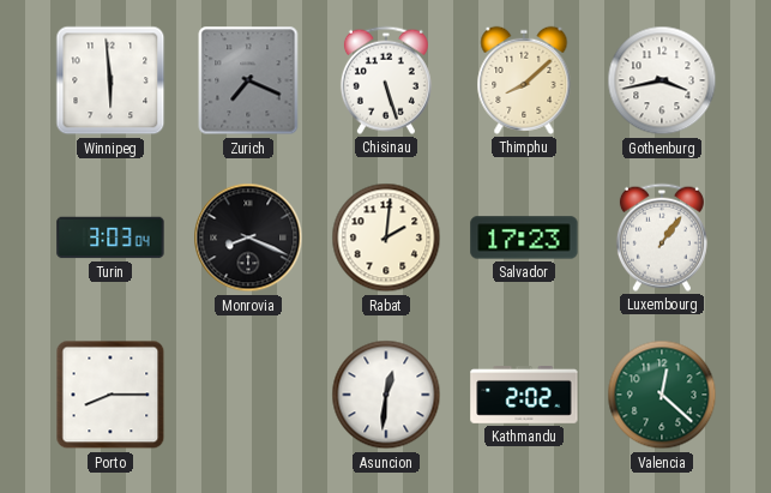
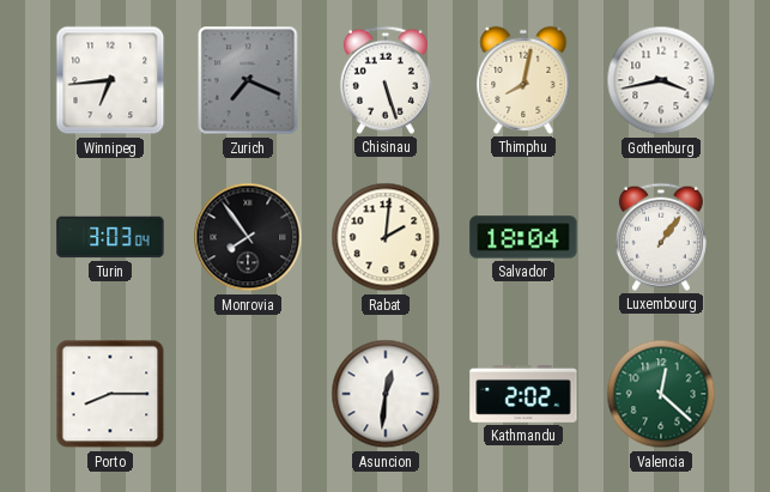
Winnipeg: 5:59 -> 6:44
Thimphu: 8:08 -> 8:02
Monrovia: 8:19 -> 7:54
Salvador: 17:23 -> 18:04
